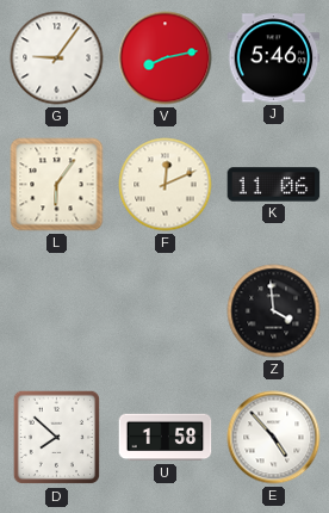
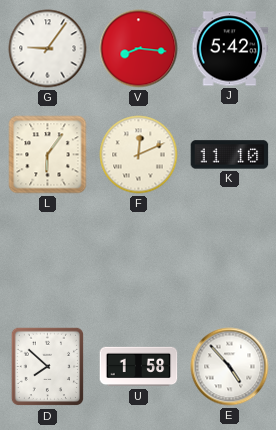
V: 8:13 -> 8:16
J: 5:46 -> 5:42
K: 11:06 -> 11:10
Z: 3:59 -> none
